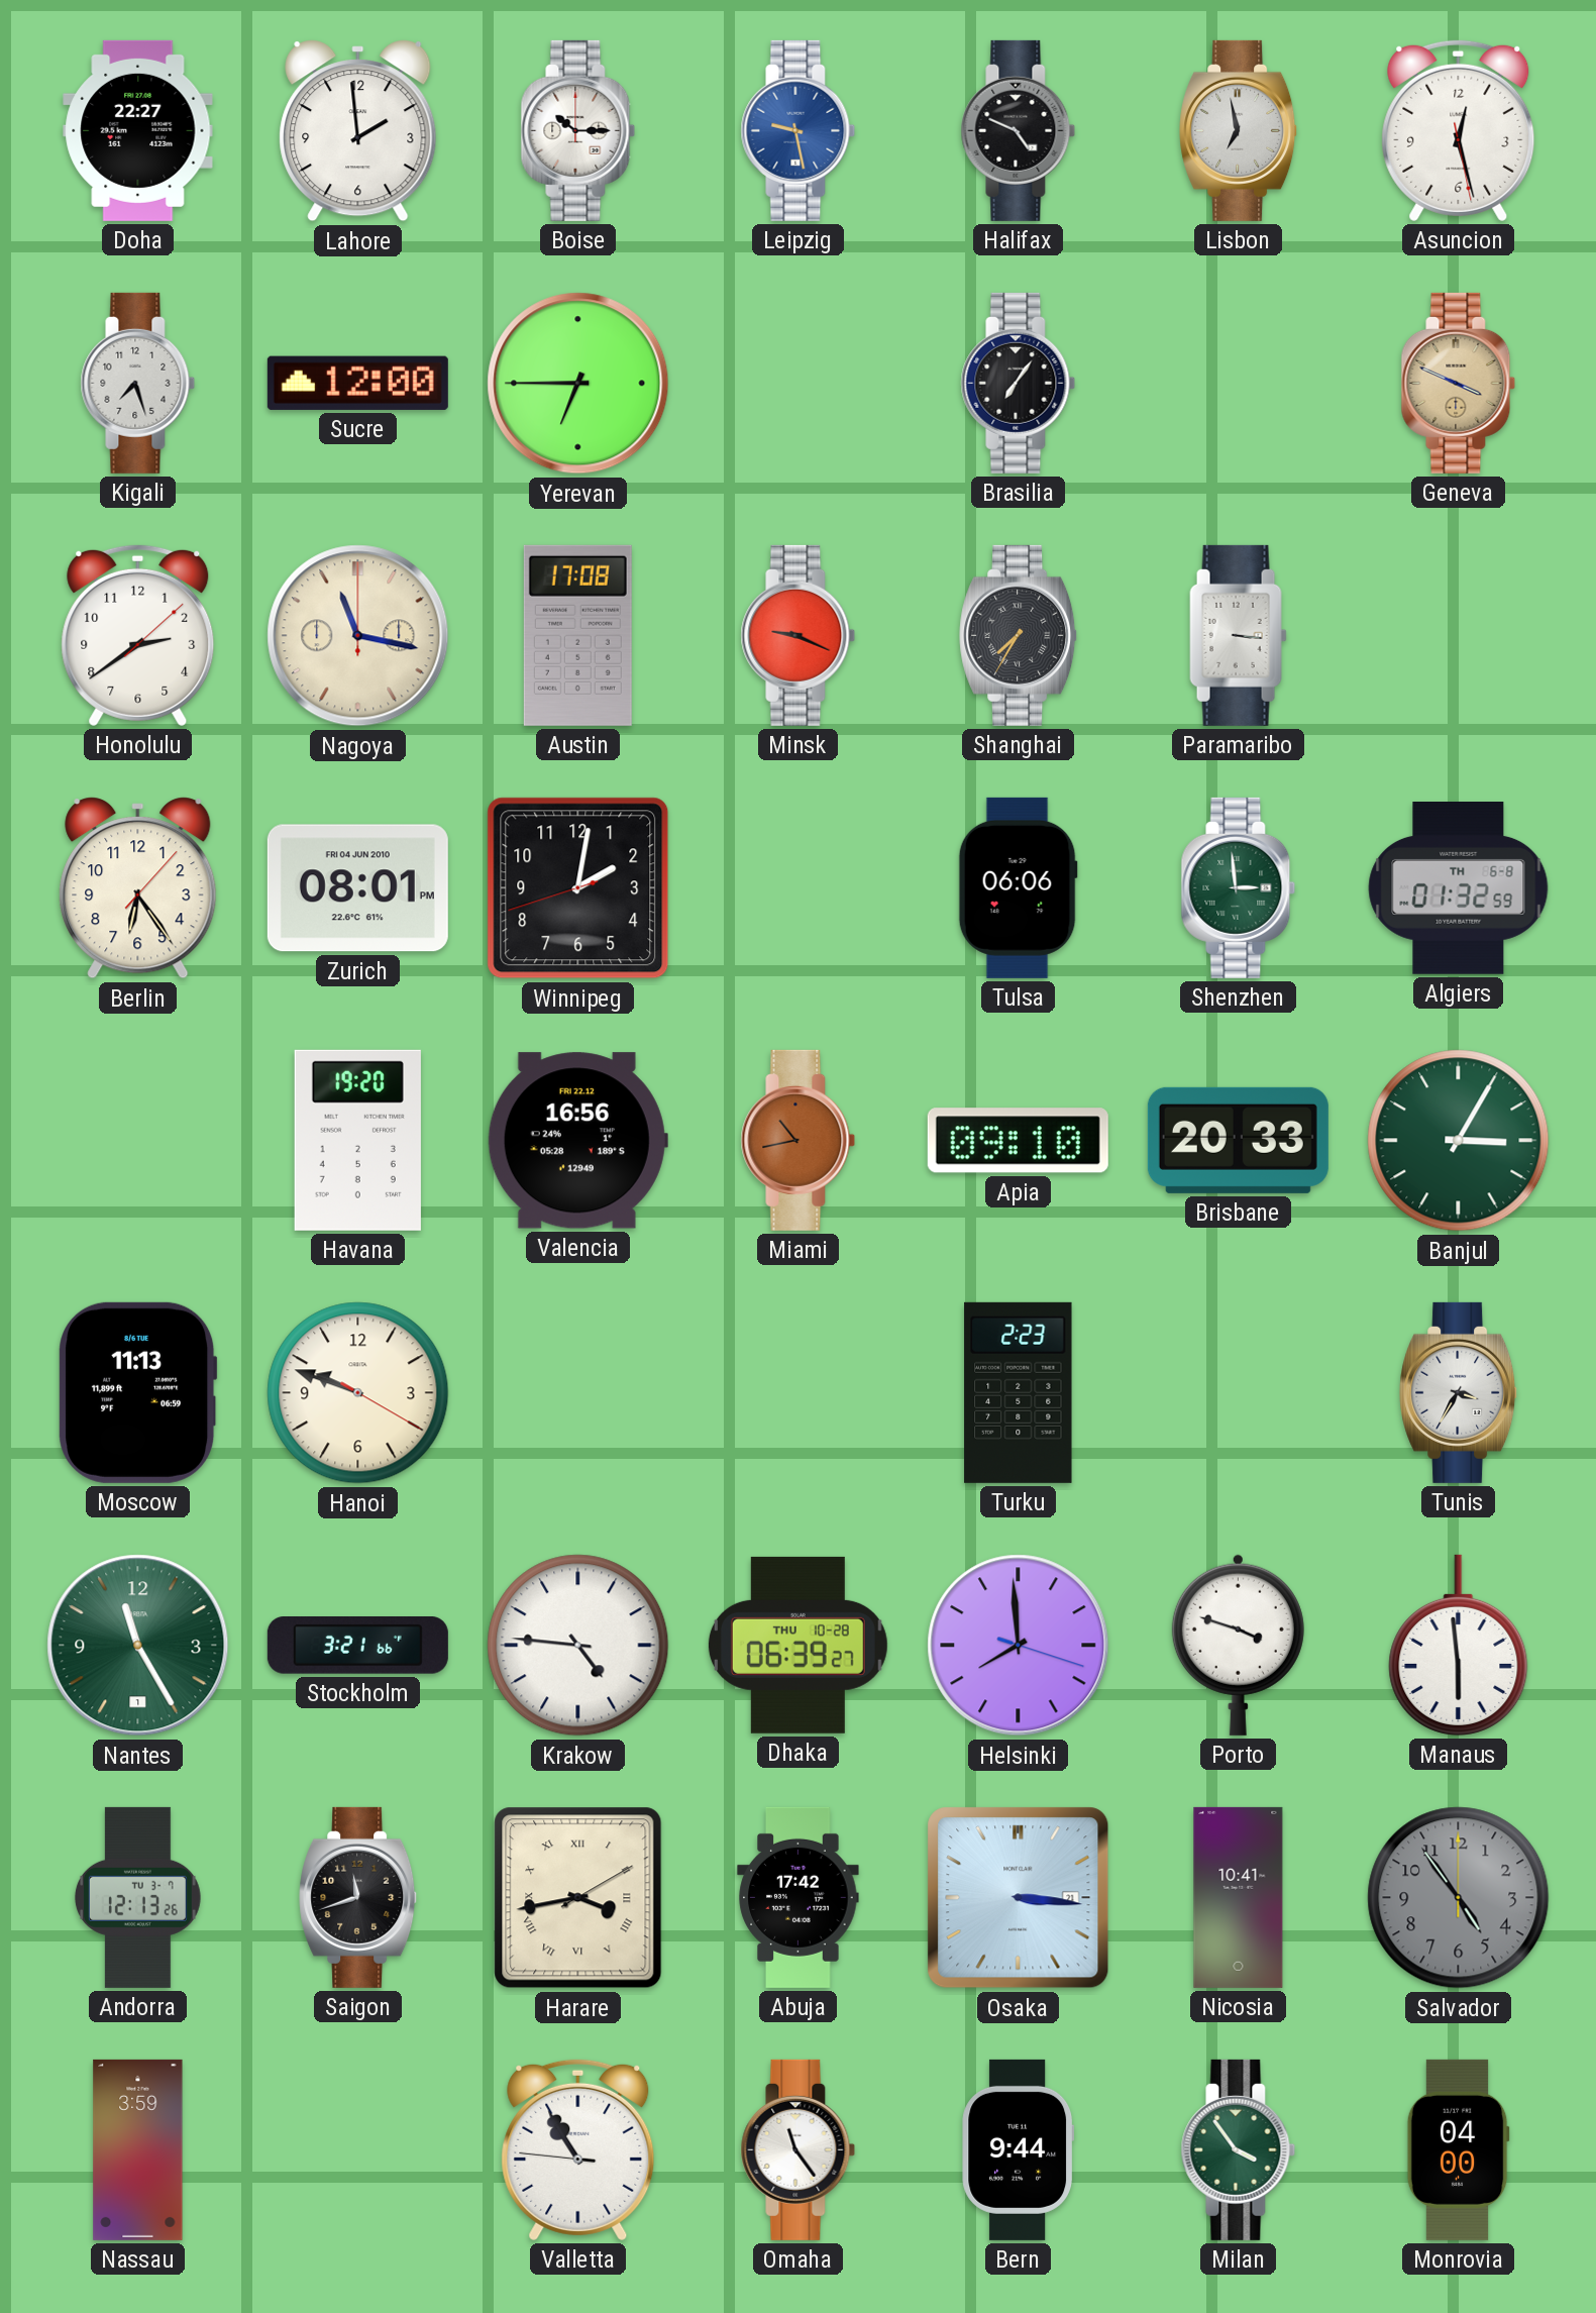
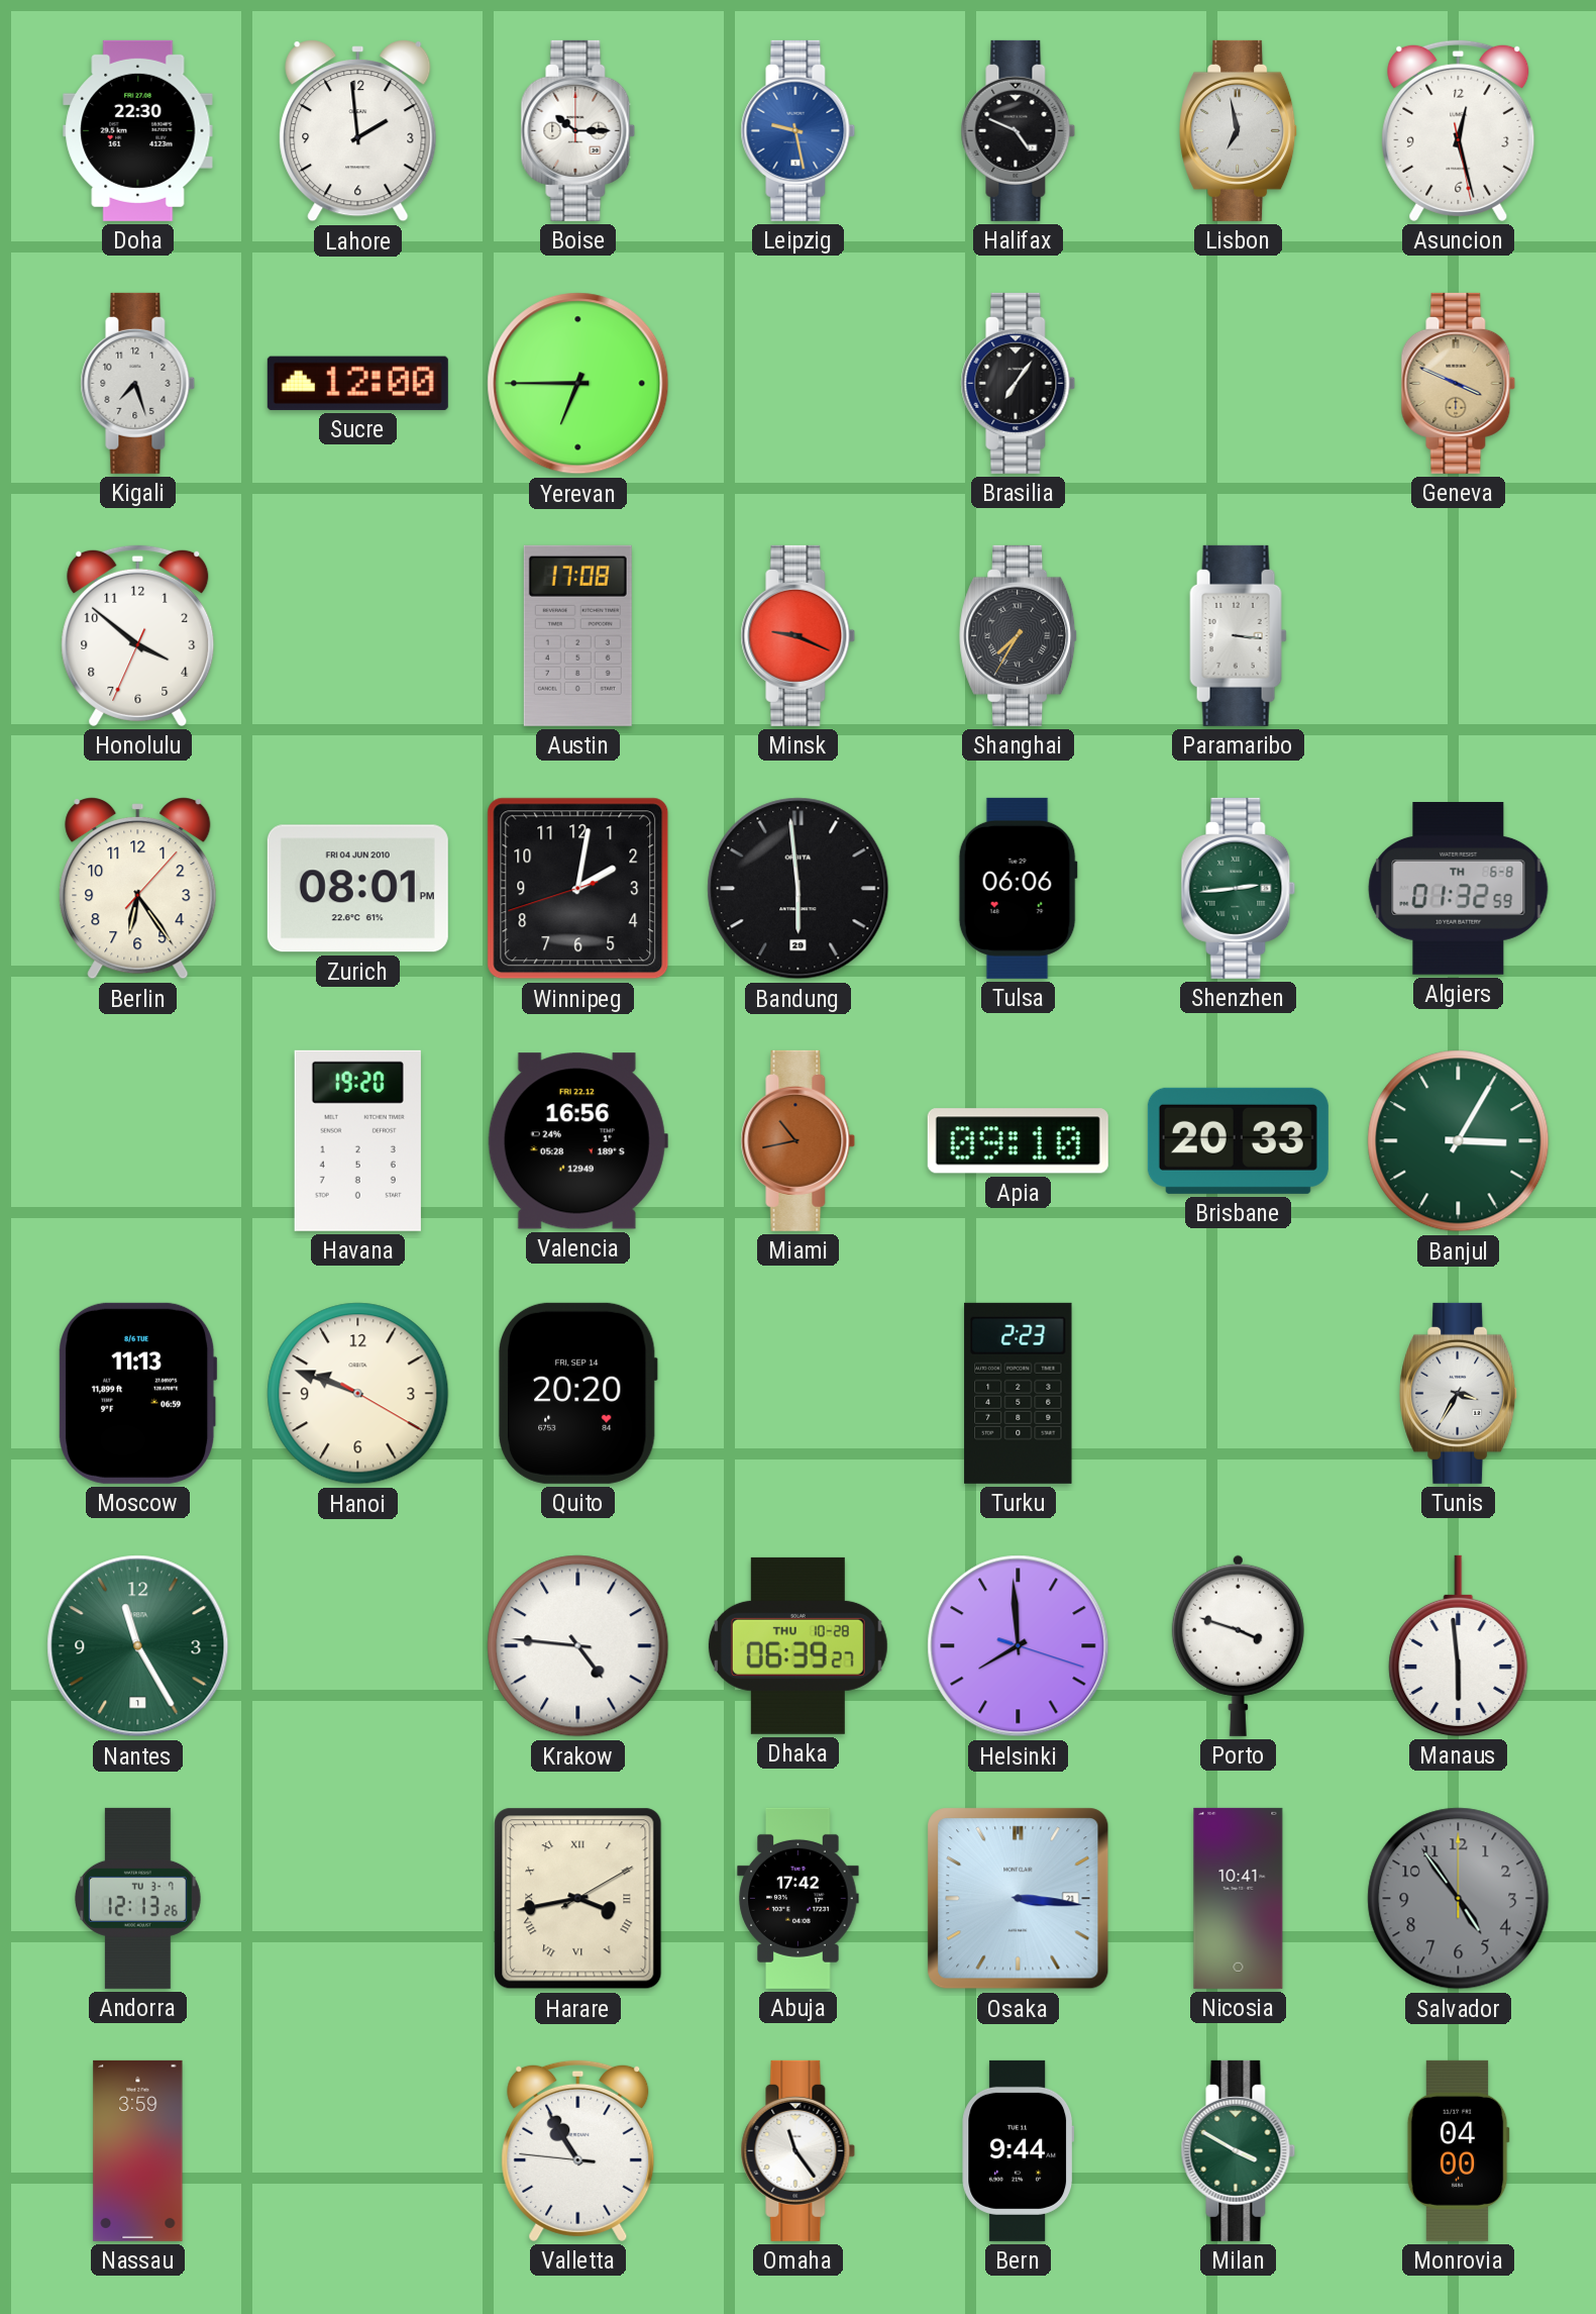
Doha: 22:27 -> 22:30
Honolulu: 2:39 -> 3:51
Nagoya: 11:17 -> none
Bandung: none -> 5:59
Shenzhen: 2:59 -> 2:44
Quito: none -> 20:20
Stockholm: 3:21 -> none
Saigon: 11:42 -> none
Milan: 3:54 -> 3:50
